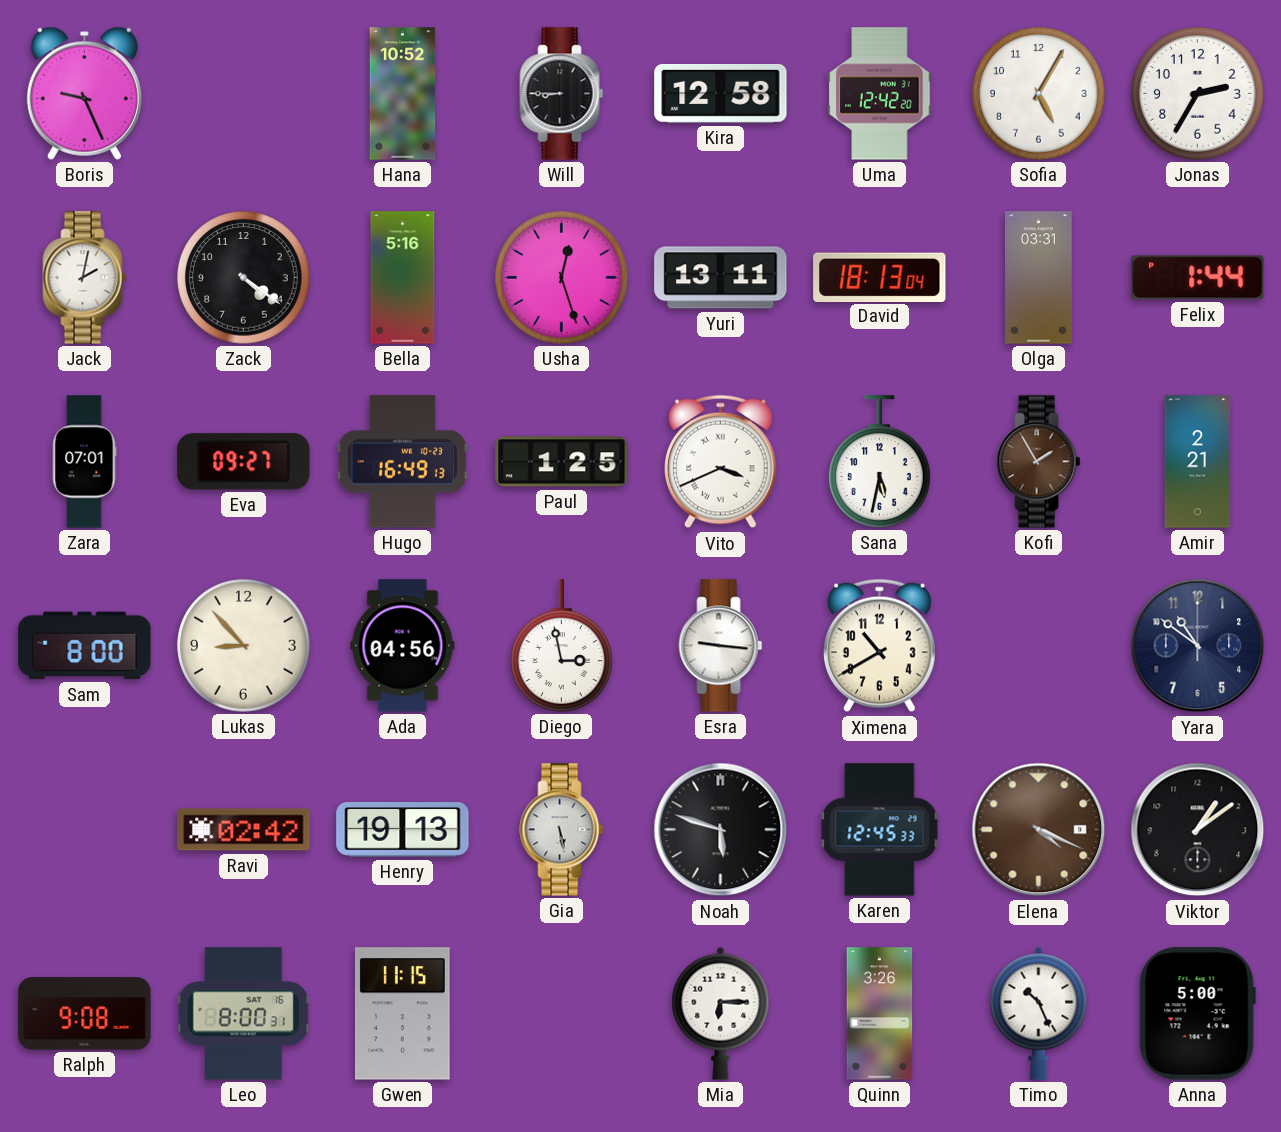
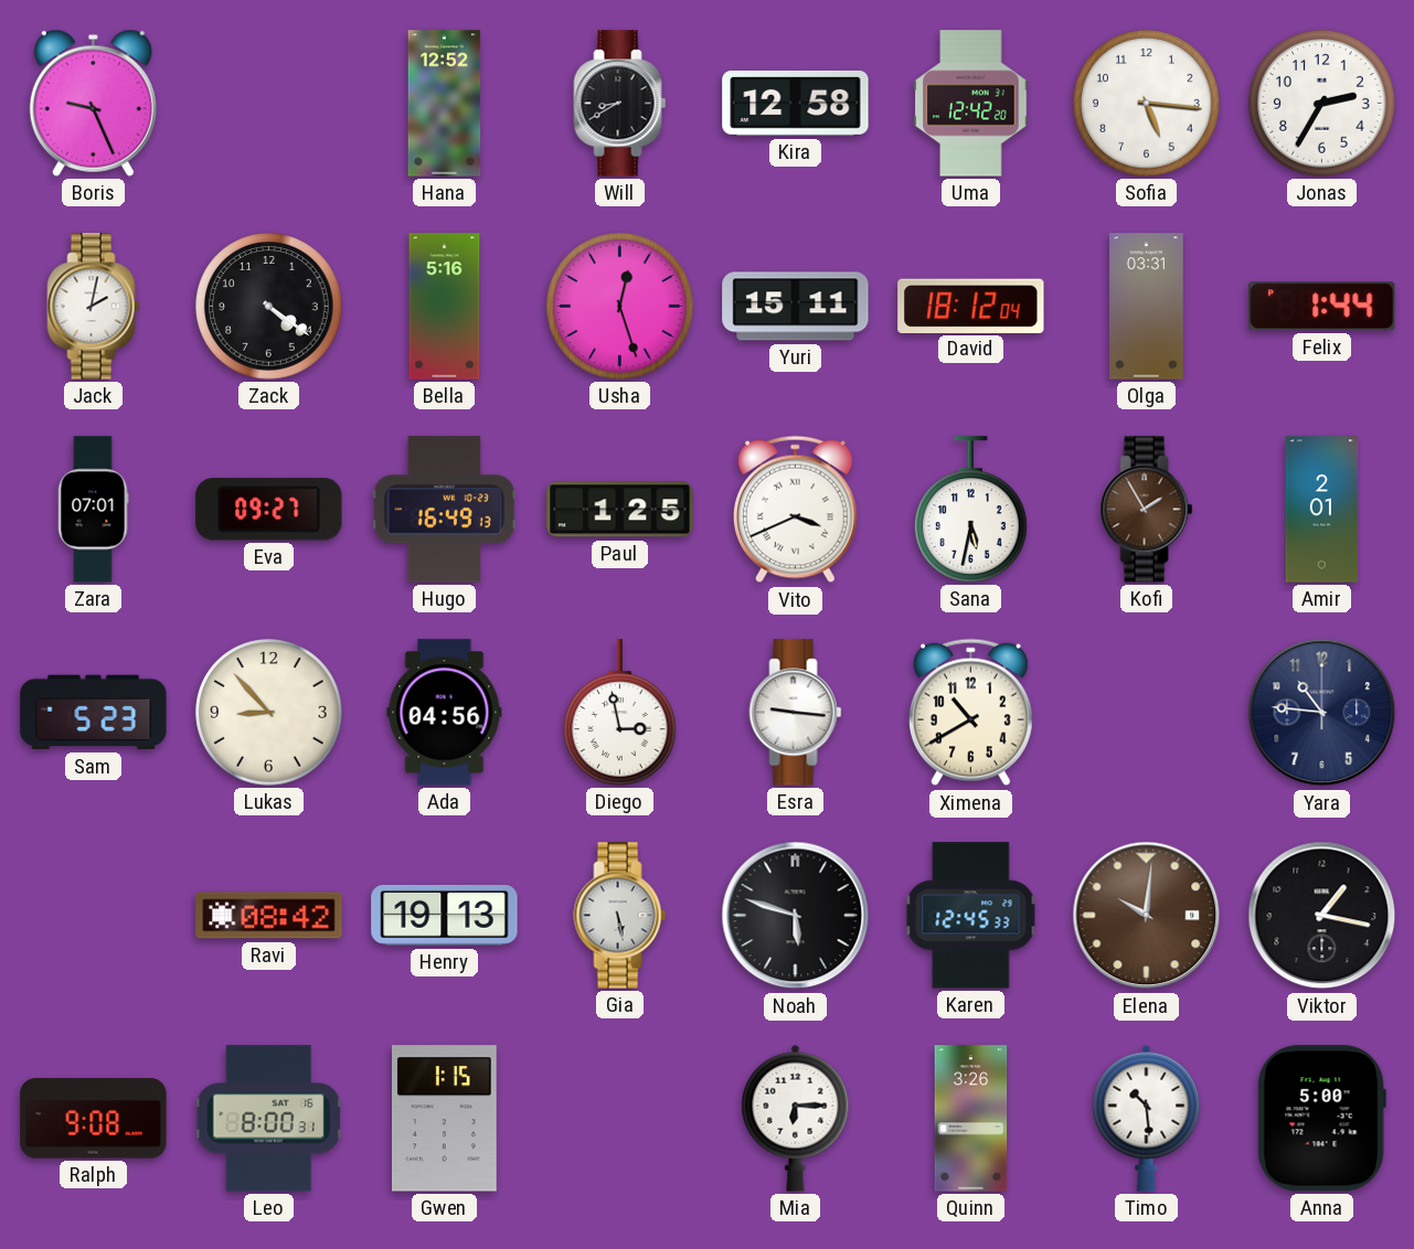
Hana: 10:52 -> 12:52
Will: 8:45 -> 8:40
Sofia: 5:05 -> 5:16
Yuri: 13:11 -> 15:11
David: 18:13 -> 18:12
Amir: 2:21 -> 2:01
Sam: 8:00 -> 5:23
Yara: 10:51 -> 10:46
Ravi: 02:42 -> 08:42
Elena: 4:19 -> 10:01
Viktor: 1:09 -> 1:17
Gwen: 11:15 -> 1:15
Timo: 10:26 -> 10:29
